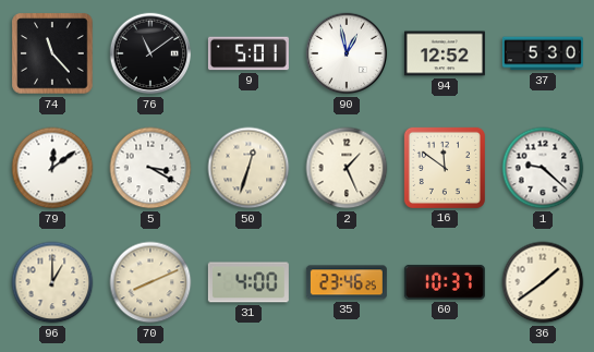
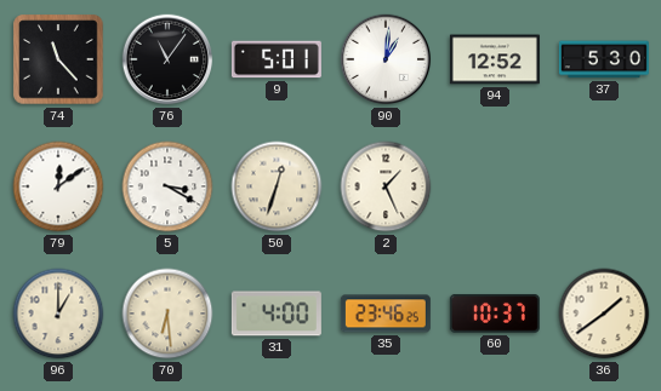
76: 11:09 -> 11:06
90: 12:58 -> 1:01
16: 11:51 -> none
1: 9:22 -> none
70: 8:11 -> 6:29
